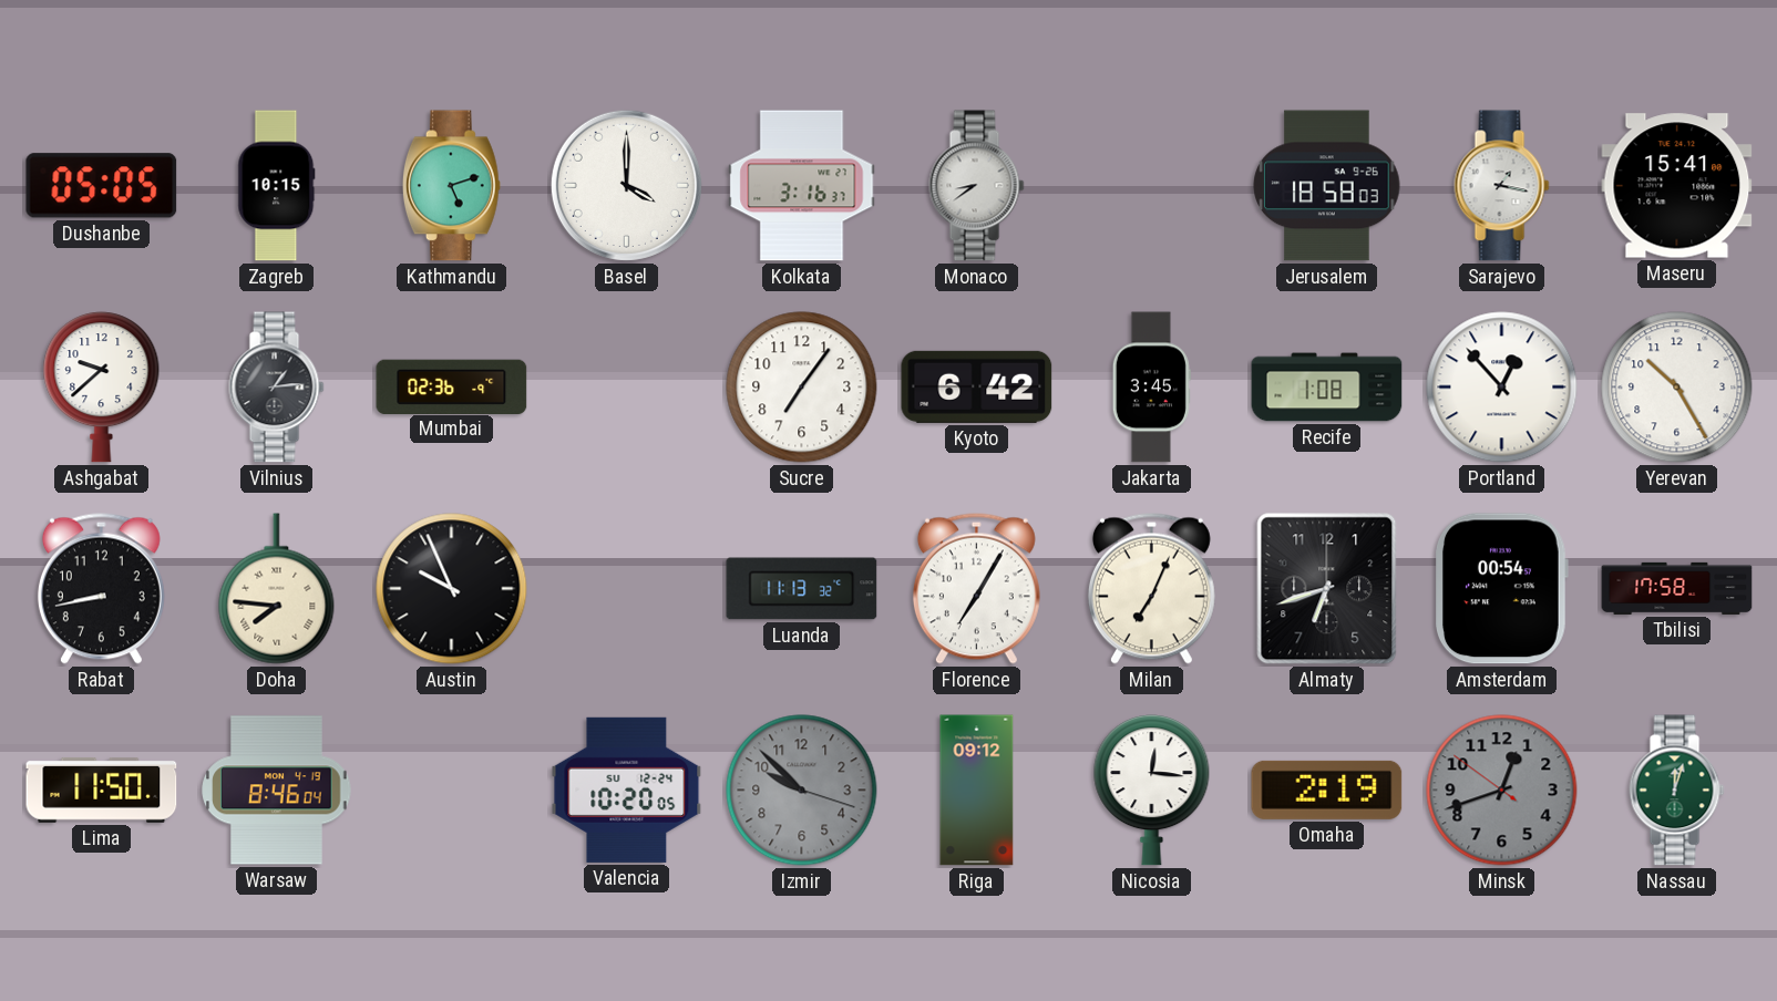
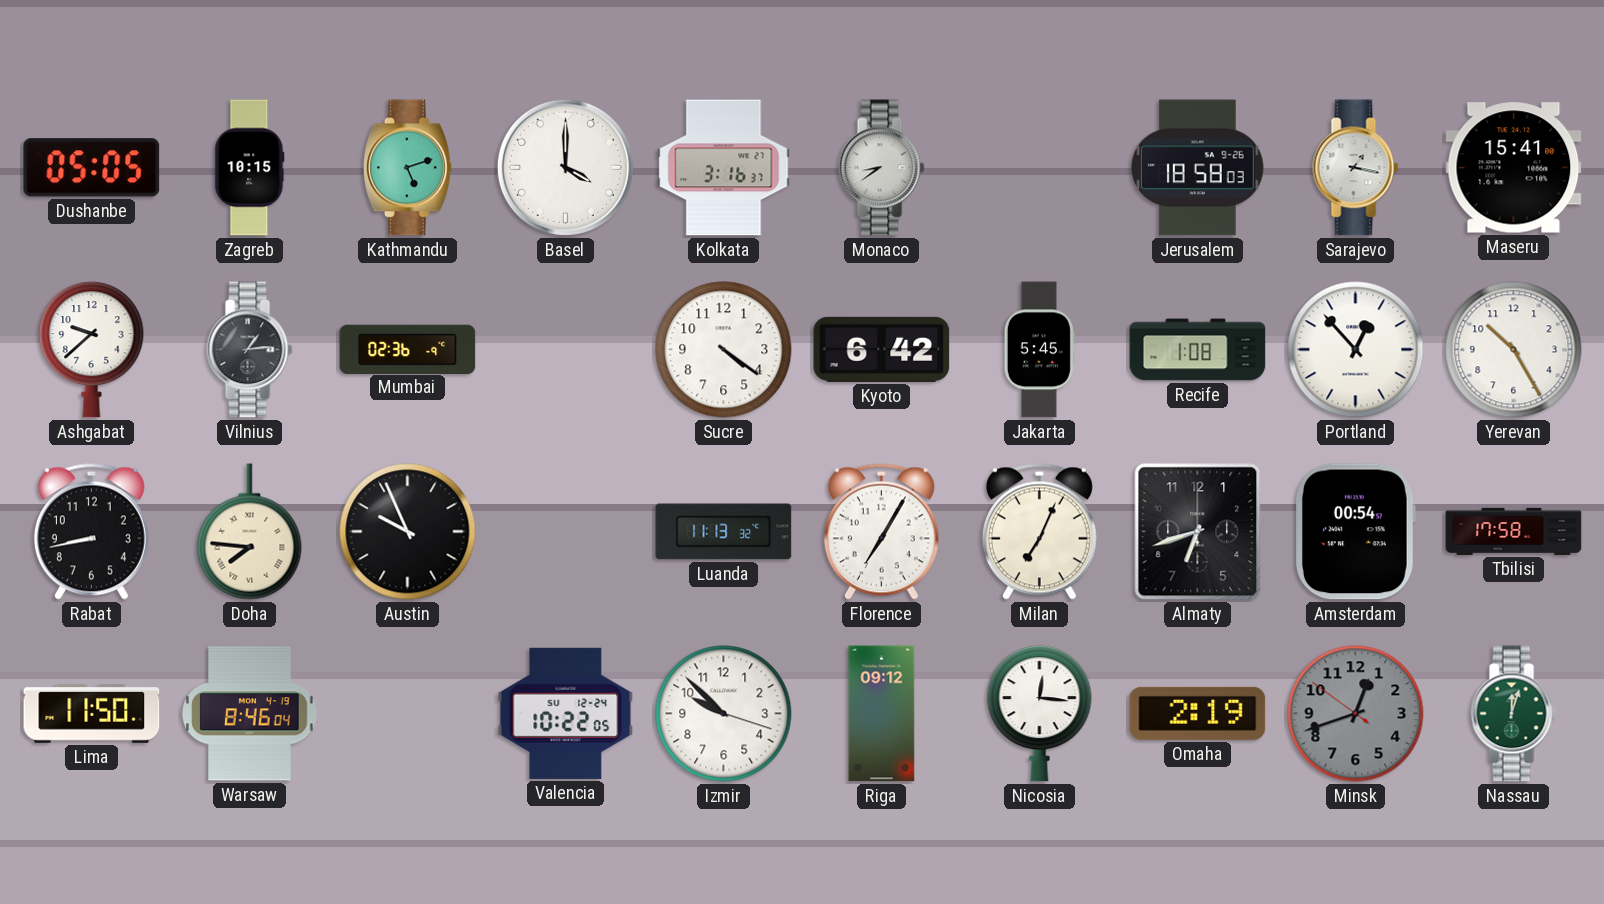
Sucre: 7:06 -> 4:21
Jakarta: 3:45 -> 5:45
Valencia: 10:20 -> 10:22
Izmir dial: grey -> white
